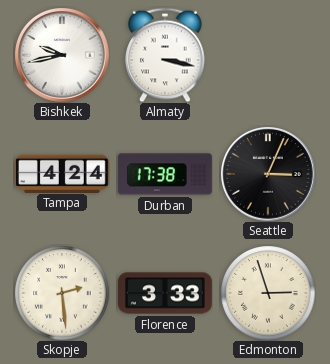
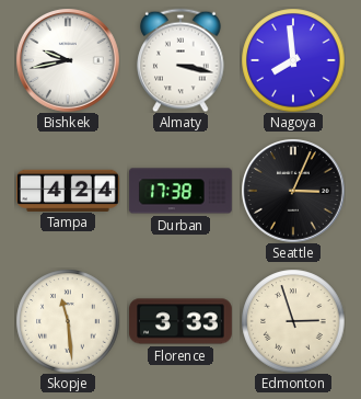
Nagoya: none -> 7:59
Skopje: 2:29 -> 11:29
